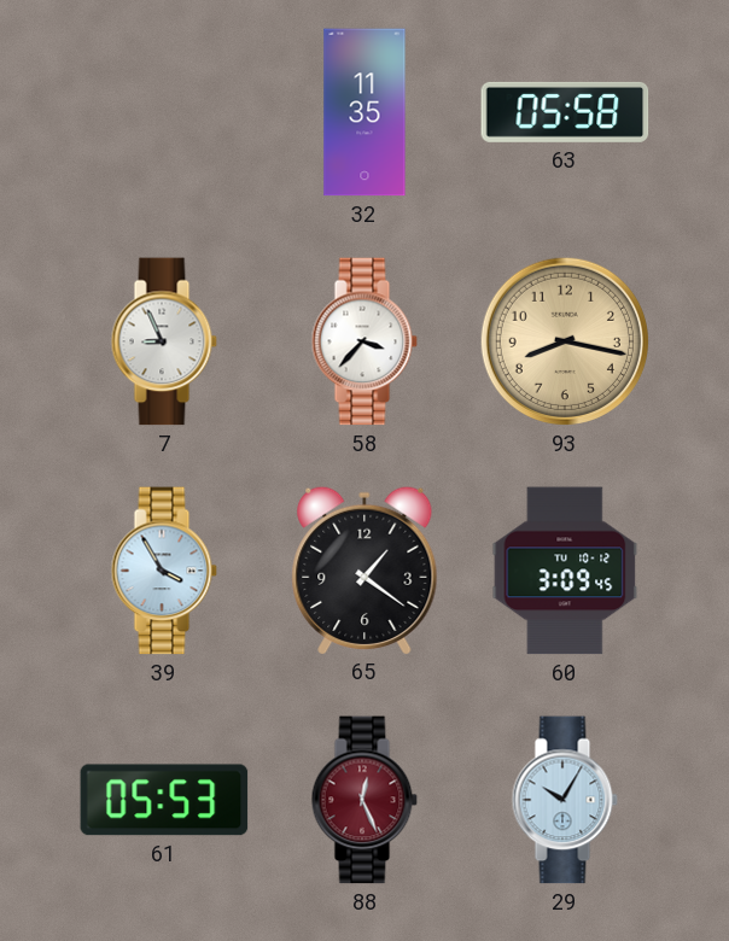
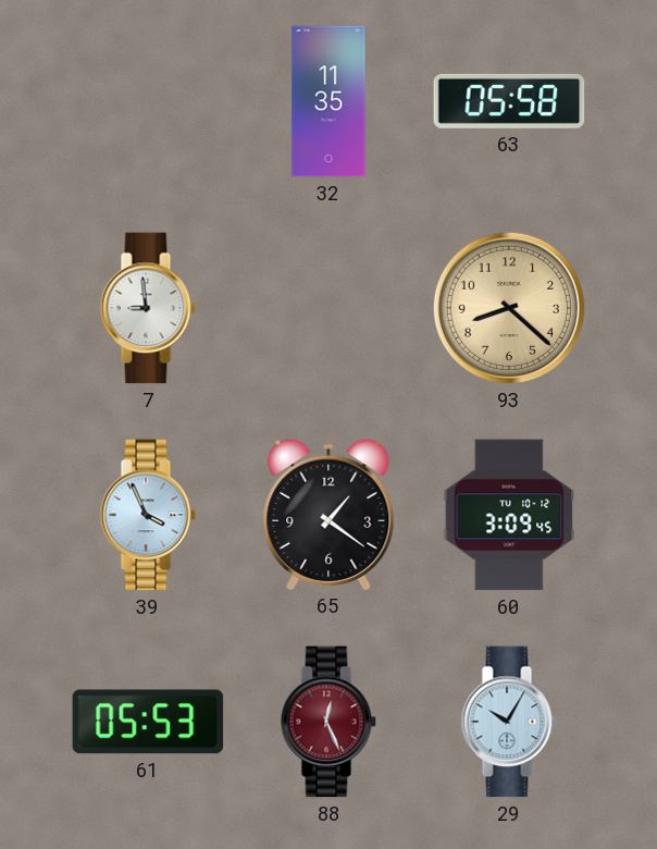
7: 8:56 -> 8:59
58: 3:37 -> none
93: 8:17 -> 8:22
39: 3:55 -> 3:56
